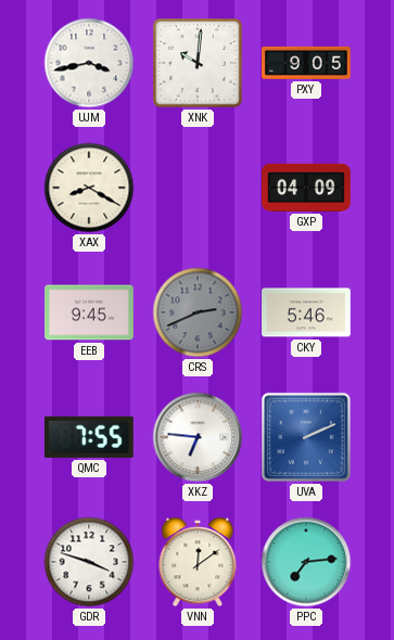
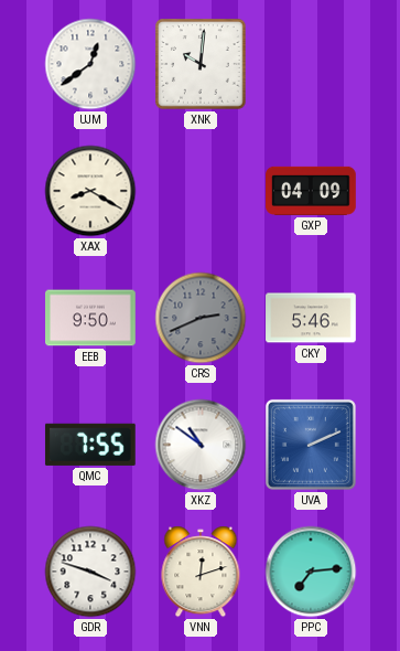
UJM: 3:43 -> 12:39
PXY: 9:05 -> none
EEB: 9:45 -> 9:50
XKZ: 6:46 -> 10:51
VNN: 12:09 -> 12:12
